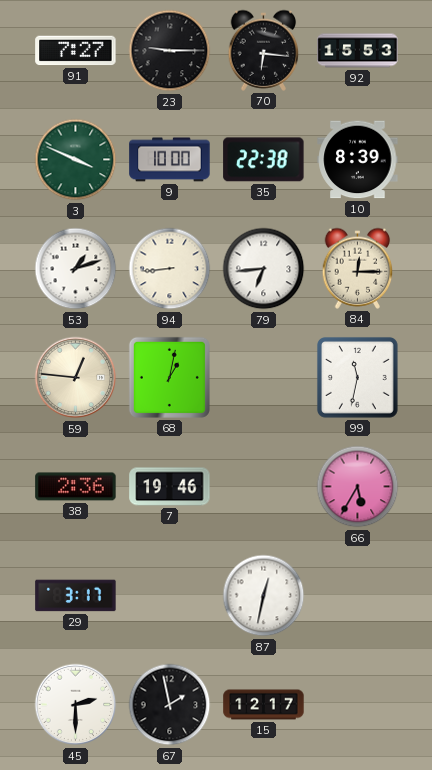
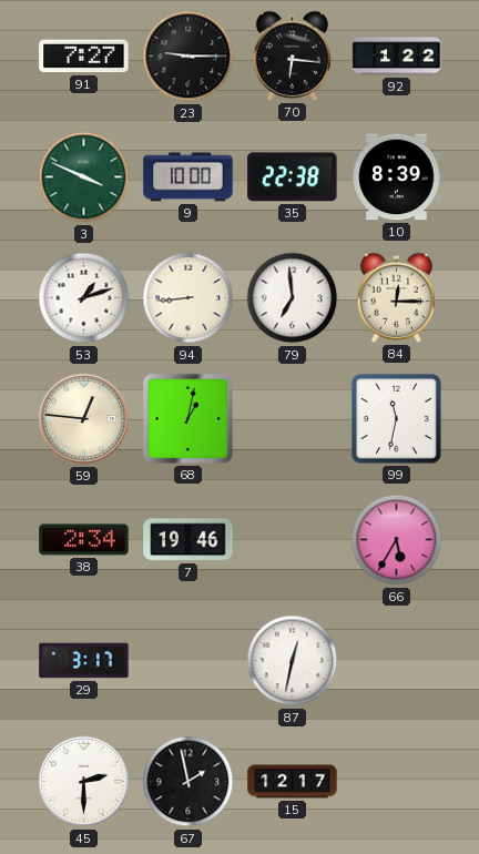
92: 15:53 -> 1:22
79: 6:44 -> 6:59
38: 2:36 -> 2:34
